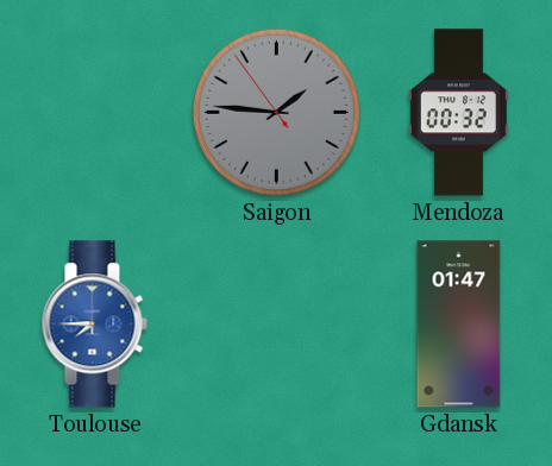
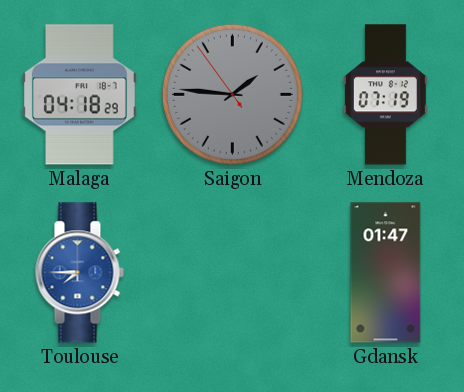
Malaga: none -> 04:18
Mendoza: 00:32 -> 07:19
